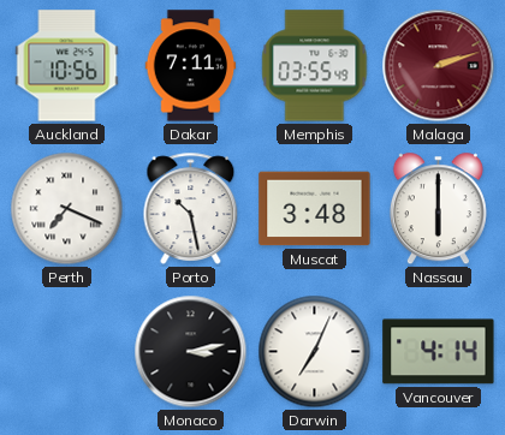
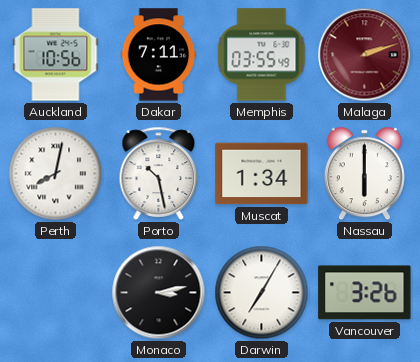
Perth: 7:19 -> 8:02
Muscat: 3:48 -> 1:34
Darwin: 7:04 -> 7:05
Vancouver: 4:14 -> 3:26
